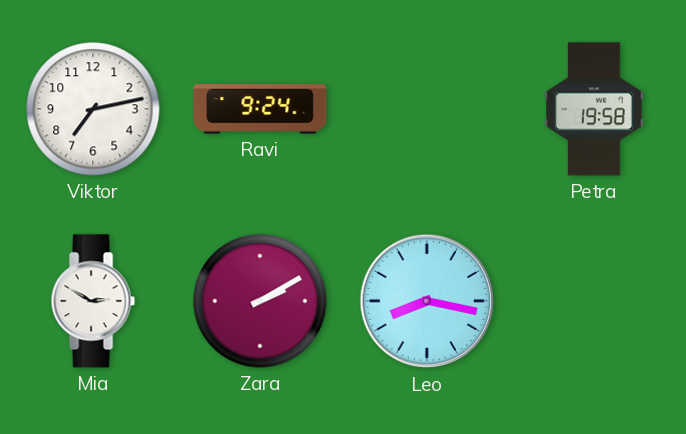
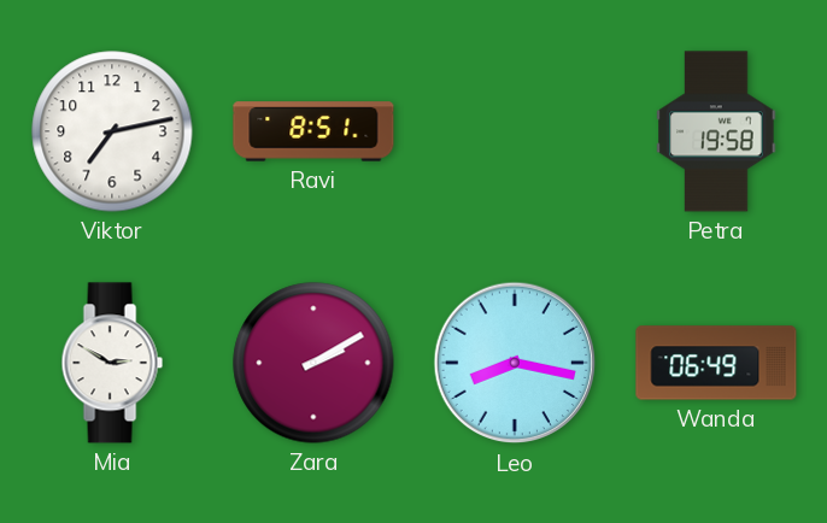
Ravi: 9:24 -> 8:51
Wanda: none -> 06:49
